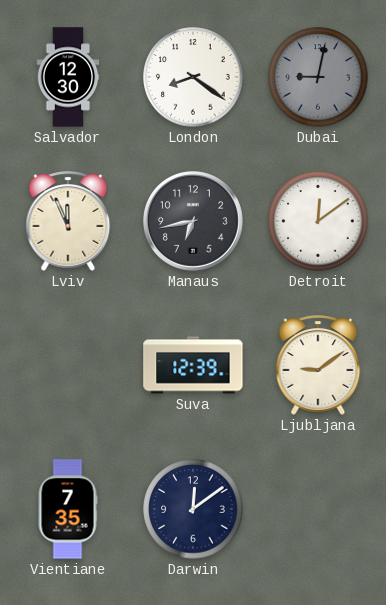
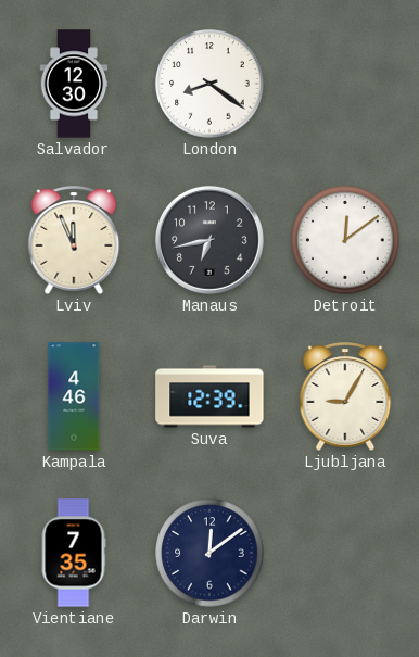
Dubai: 9:02 -> none
Kampala: none -> 4:46
Ljubljana: 9:09 -> 9:05
